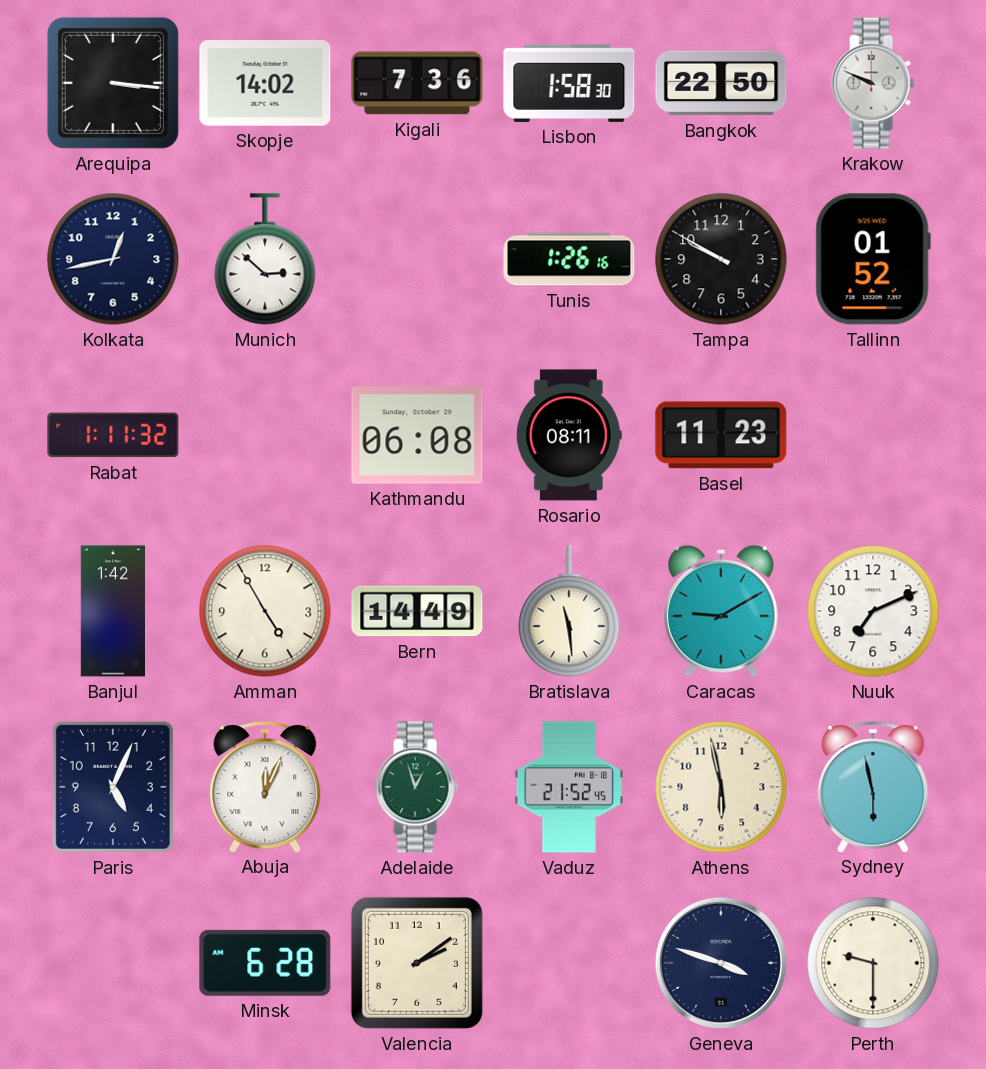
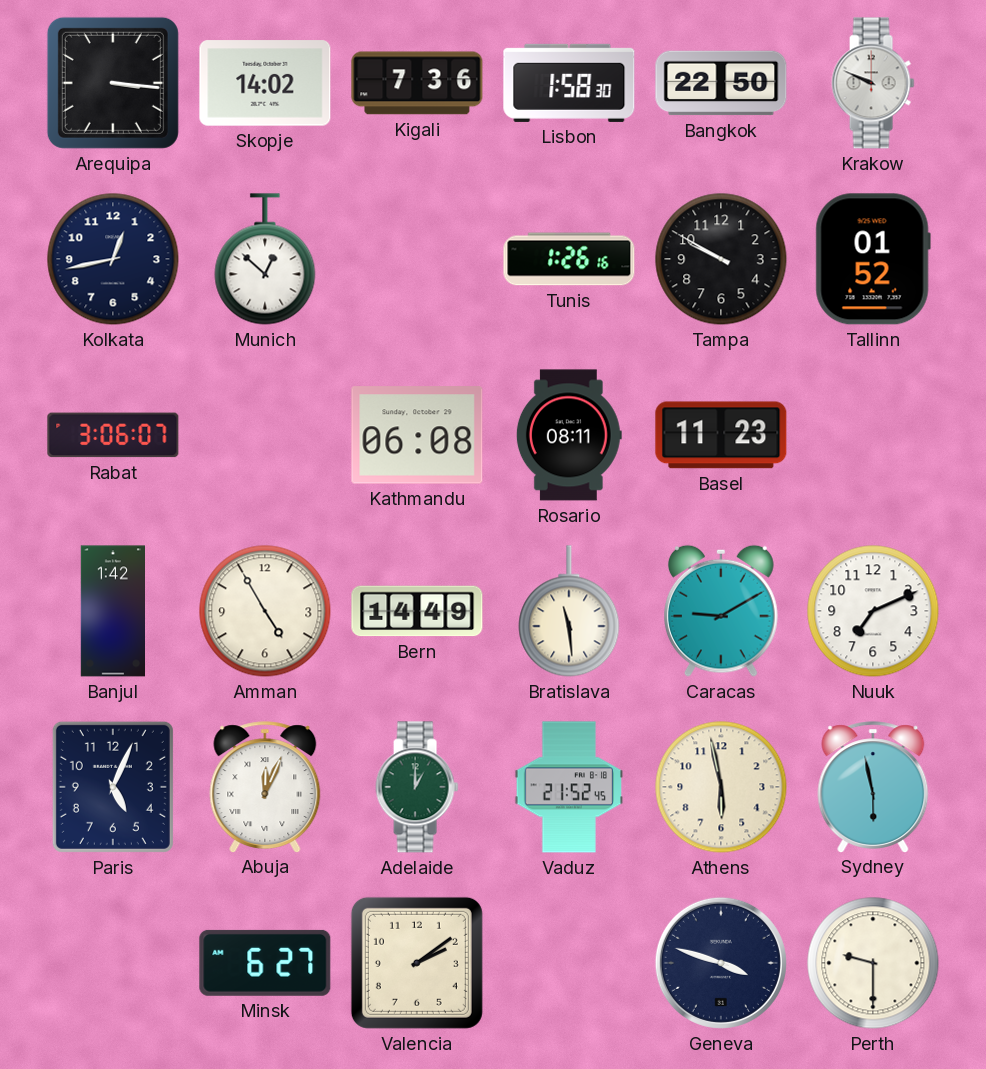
Munich: 2:52 -> 12:52
Rabat: 1:11 -> 3:06
Adelaide: 12:57 -> 1:00
Minsk: 6:28 -> 6:27
